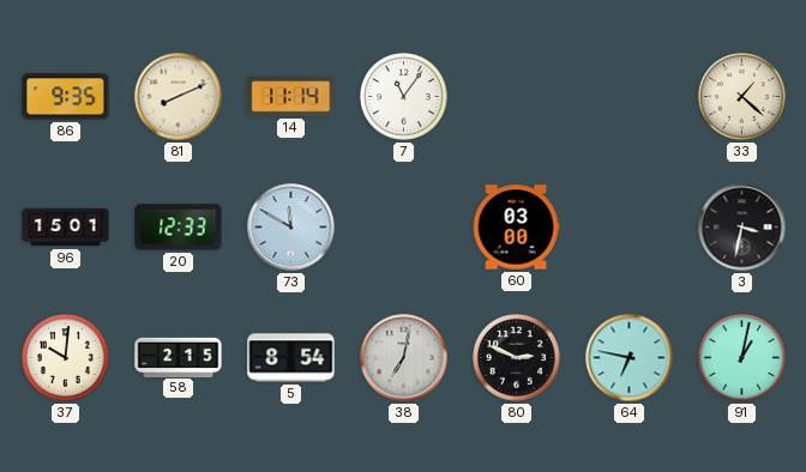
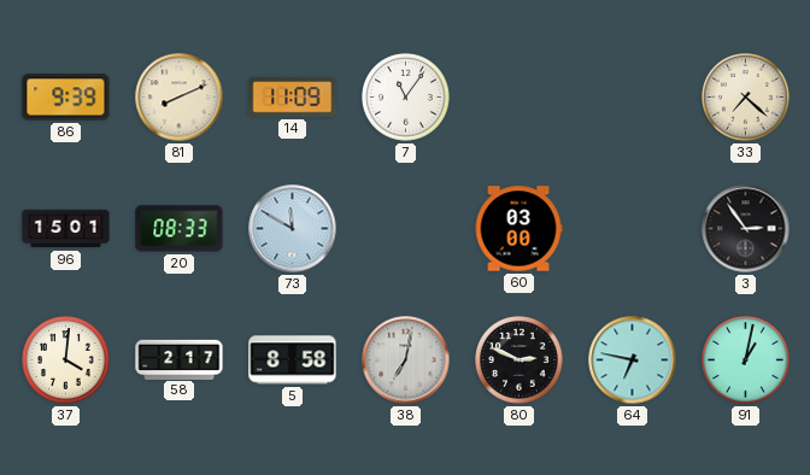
86: 9:35 -> 9:39
14: 11:14 -> 11:09
33: 1:22 -> 7:22
20: 12:33 -> 08:33
3: 3:32 -> 2:54
37: 10:01 -> 4:01
58: 2:15 -> 2:17
5: 8:54 -> 8:58
